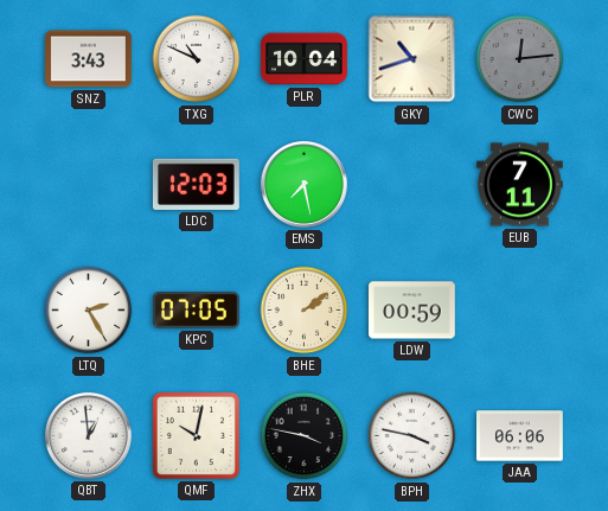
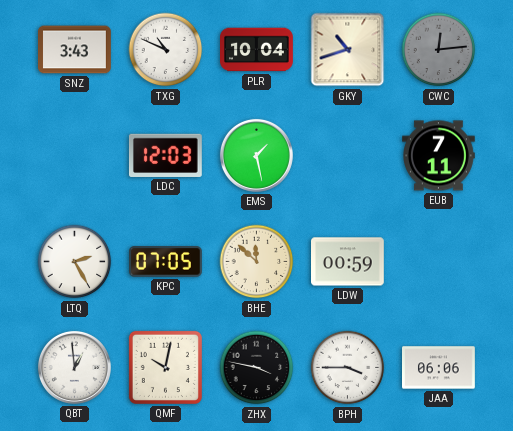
EMS: 7:28 -> 1:28
BHE: 2:09 -> 11:52
BPH: 3:47 -> 3:45
